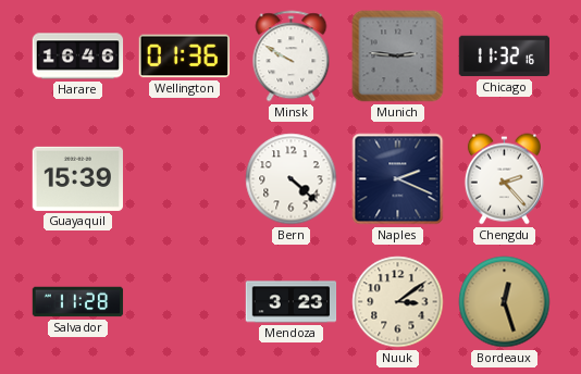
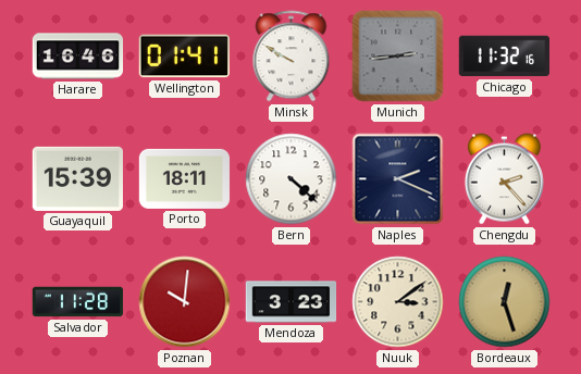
Wellington: 01:36 -> 01:41
Munich: 2:46 -> 2:44
Porto: none -> 18:11
Poznan: none -> 10:01
